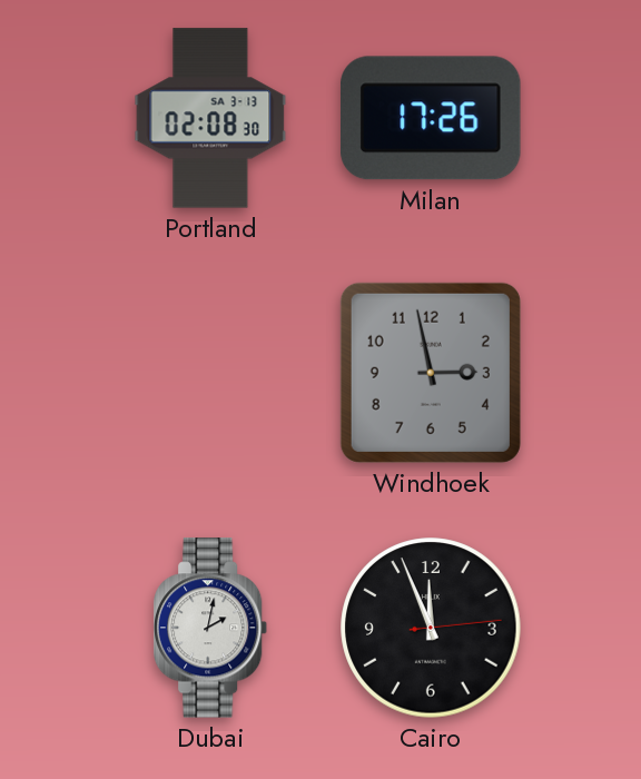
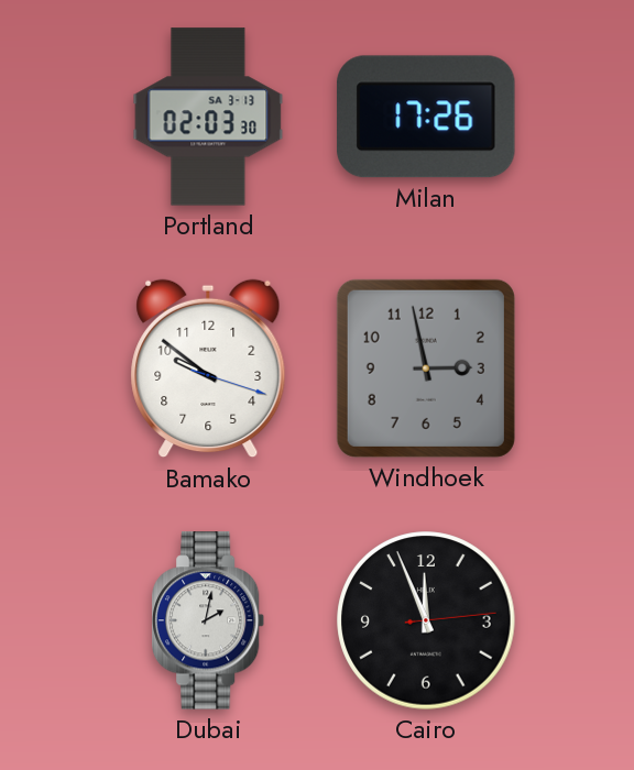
Portland: 02:08 -> 02:03
Bamako: none -> 9:51
